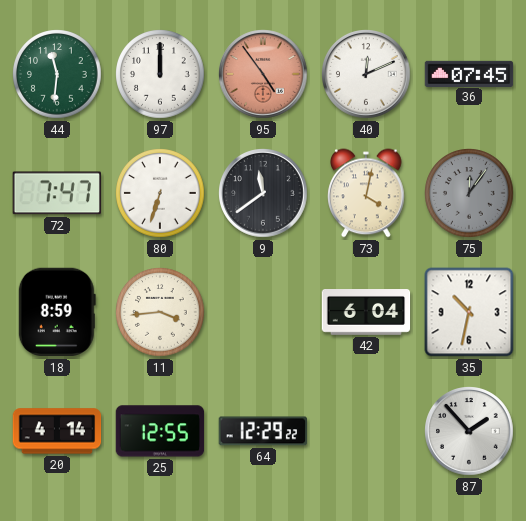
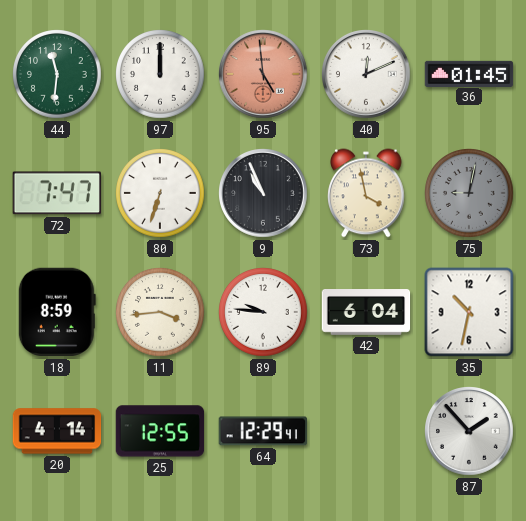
95: 4:54 -> 4:59
36: 07:45 -> 01:45
9: 11:39 -> 10:56
73: 4:02 -> 3:58
75: 12:06 -> 9:02
89: none -> 9:46
64: 12:29:22 -> 12:29:41
